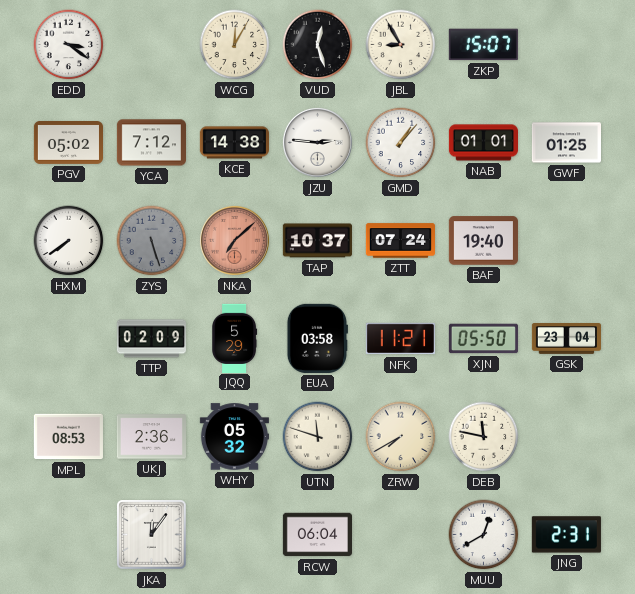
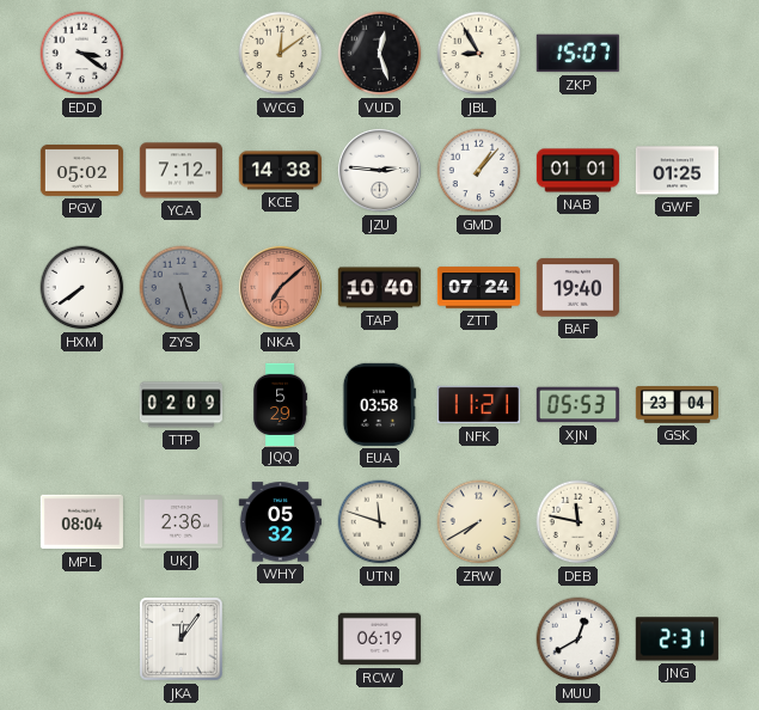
WCG: 12:05 -> 12:09
TAP: 10:37 -> 10:40
XJN: 05:50 -> 05:53
MPL: 08:53 -> 08:04
RCW: 06:04 -> 06:19
